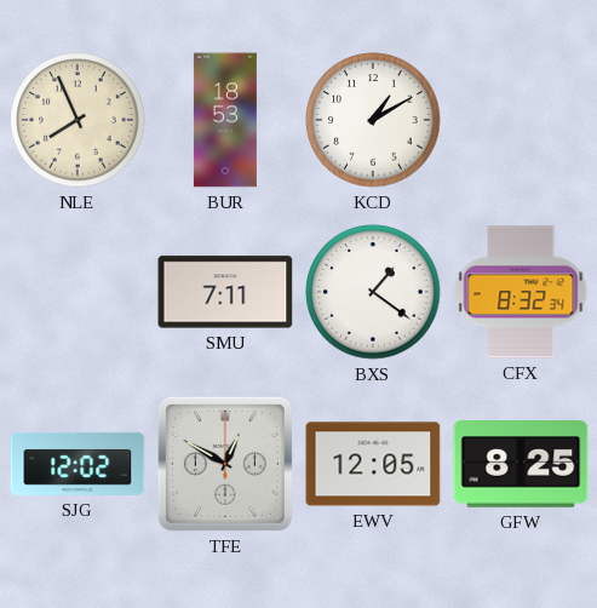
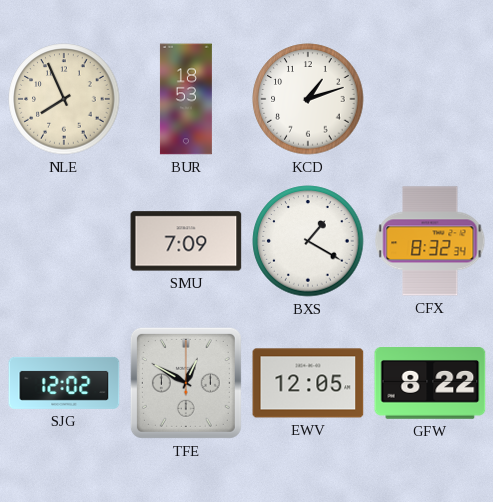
KCD: 1:10 -> 1:12
SMU: 7:11 -> 7:09
BXS: 1:21 -> 1:20
GFW: 8:25 -> 8:22
